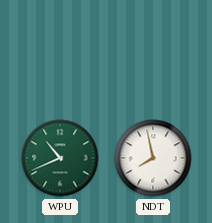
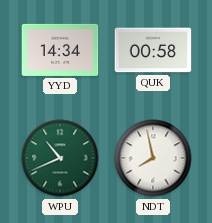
YYD: none -> 14:34
QUK: none -> 00:58
